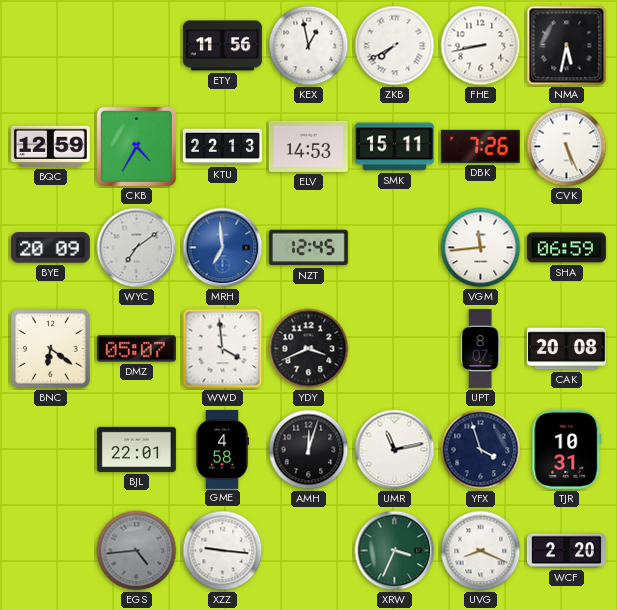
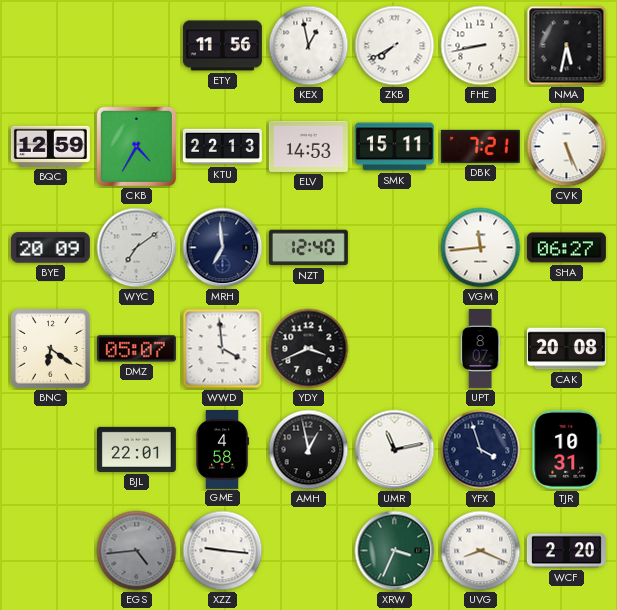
DBK: 7:26 -> 7:21
MRH dial: blue -> navy
NZT: 12:45 -> 12:40
SHA: 06:59 -> 06:27
AMH: 12:03 -> 12:58
